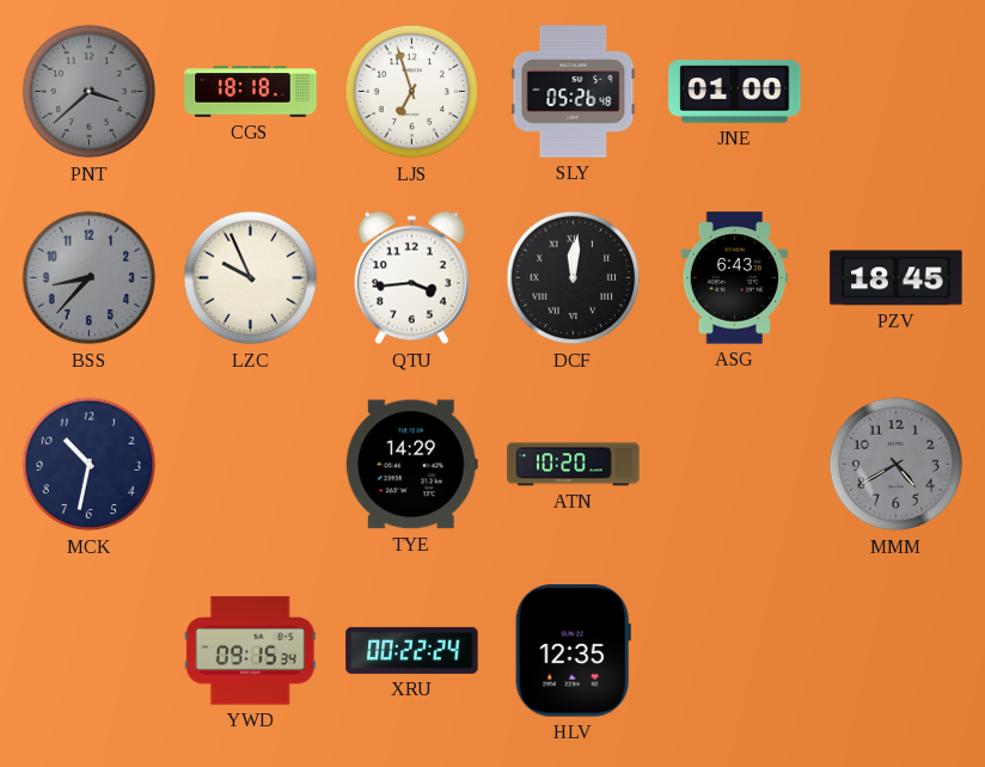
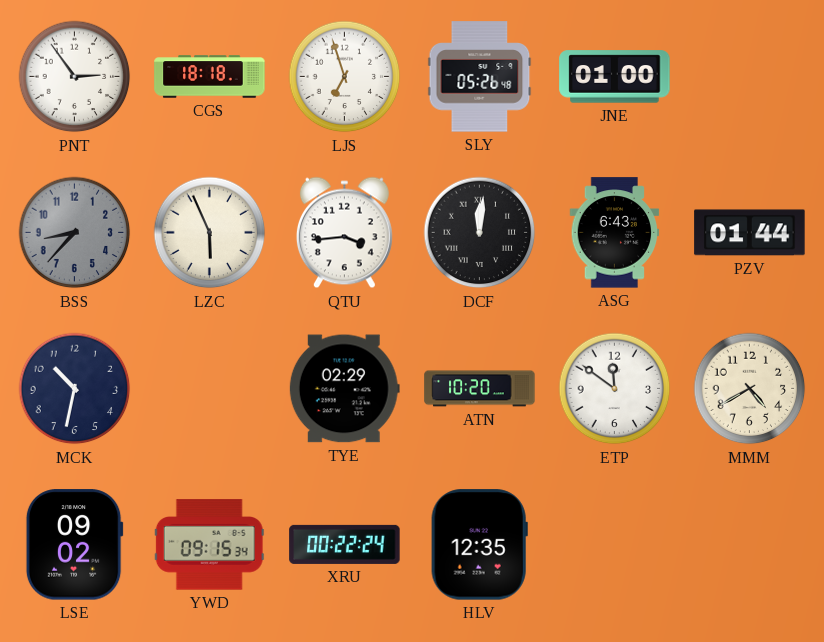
PNT: 3:38 -> 2:54
PNT dial: grey -> white
LZC: 9:56 -> 5:56
PZV: 18:45 -> 01:44
TYE: 14:29 -> 02:29
ETP: none -> 11:51
MMM dial: grey -> cream
LSE: none -> 09:02
